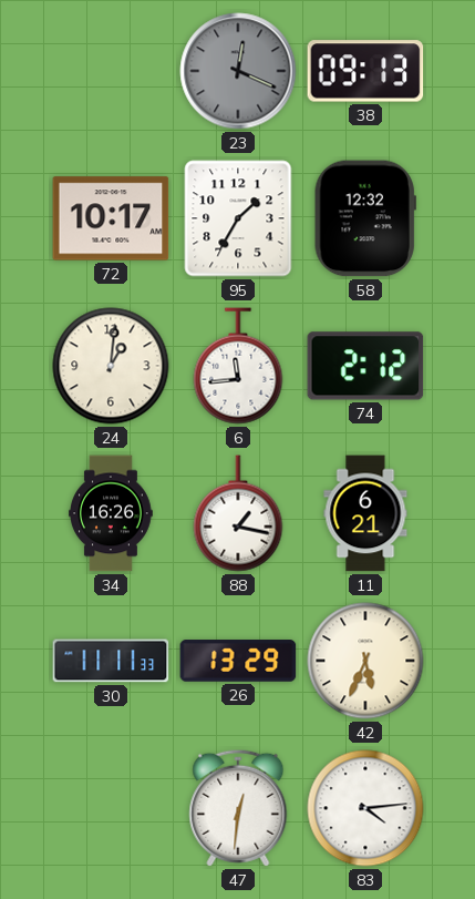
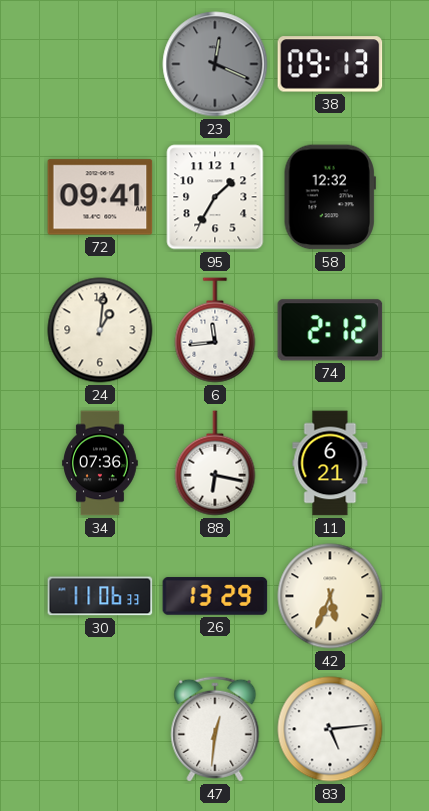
72: 10:17 -> 09:41
34: 16:26 -> 07:36
88: 1:17 -> 6:17
30: 11:11 -> 11:06
83: 4:14 -> 5:14
